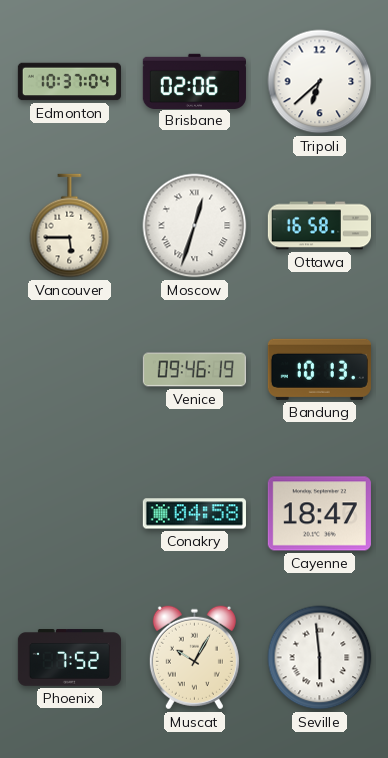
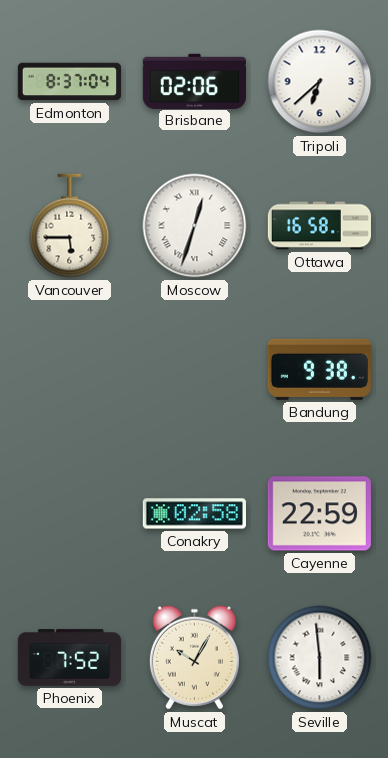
Edmonton: 10:37 -> 8:37
Venice: 09:46 -> none
Bandung: 10:13 -> 9:38
Conakry: 04:58 -> 02:58
Cayenne: 18:47 -> 22:59
